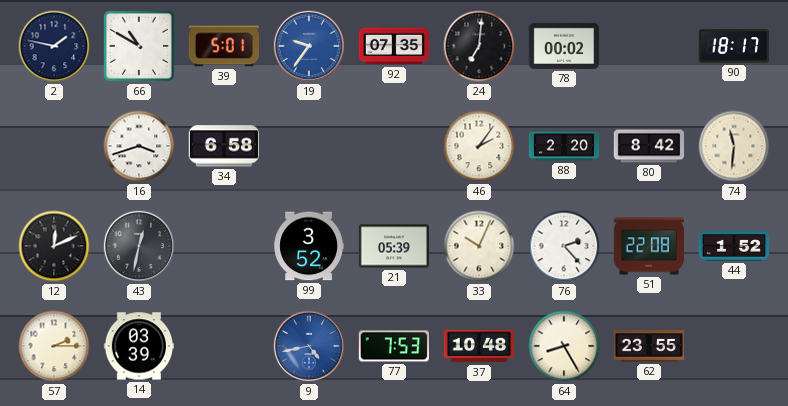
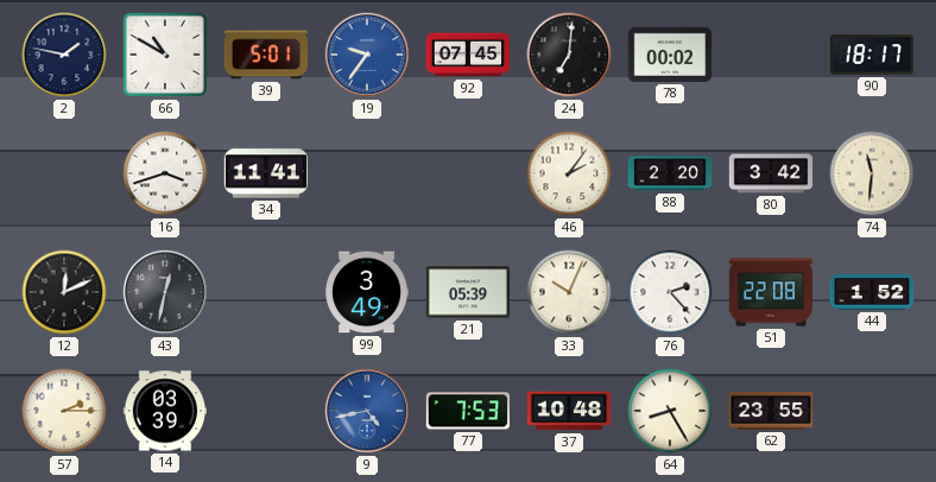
92: 07:35 -> 07:45
34: 6:58 -> 11:41
80: 8:42 -> 3:42
99: 3:52 -> 3:49
